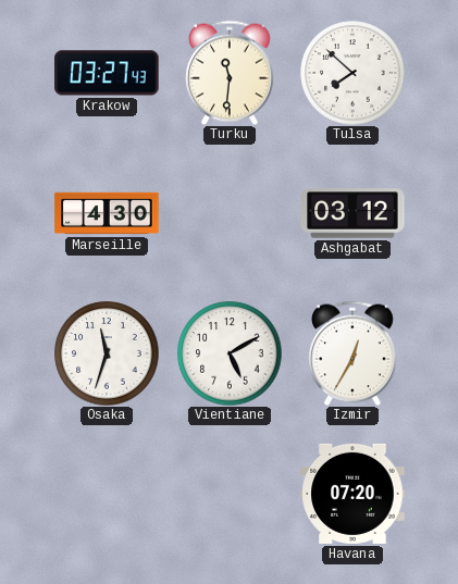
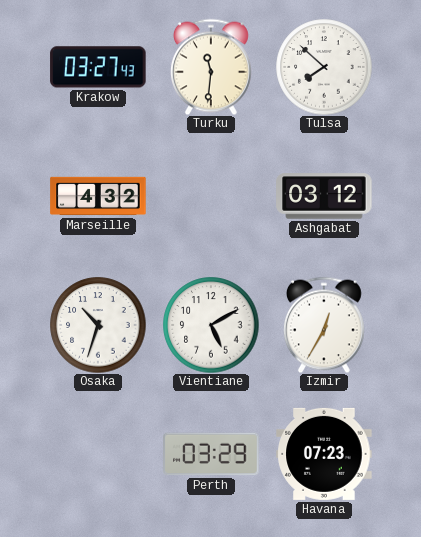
Marseille: 4:30 -> 4:32
Osaka: 11:33 -> 10:33
Perth: none -> 03:29
Havana: 07:20 -> 07:23
